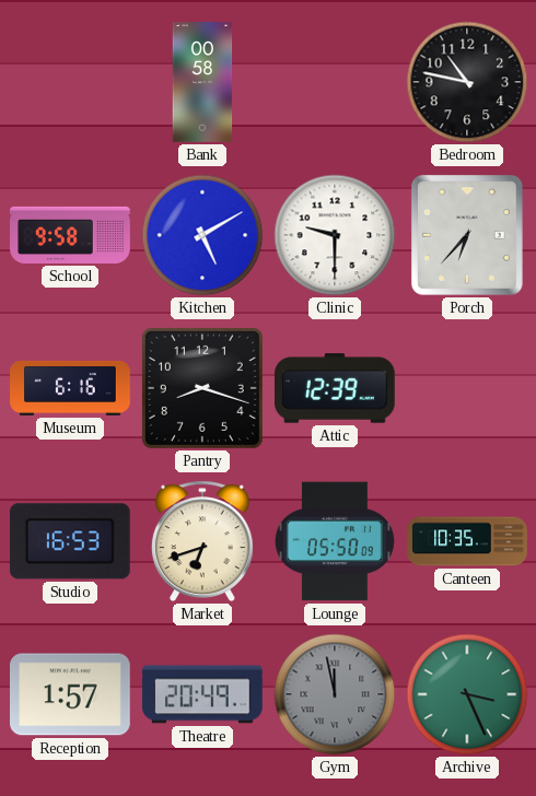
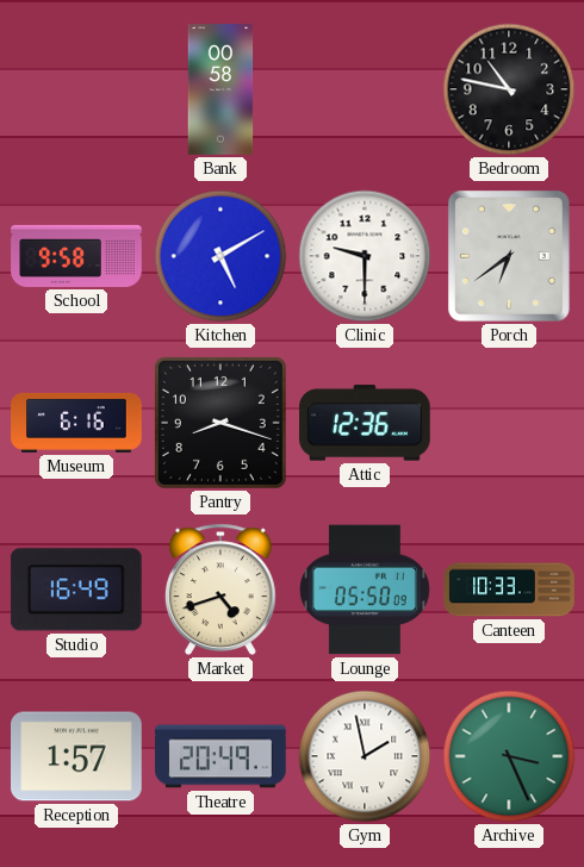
Porch: 6:37 -> 6:39
Attic: 12:39 -> 12:36
Studio: 16:53 -> 16:49
Market: 6:42 -> 4:42
Canteen: 10:35 -> 10:33
Gym: 11:58 -> 1:58
Gym dial: grey -> white
